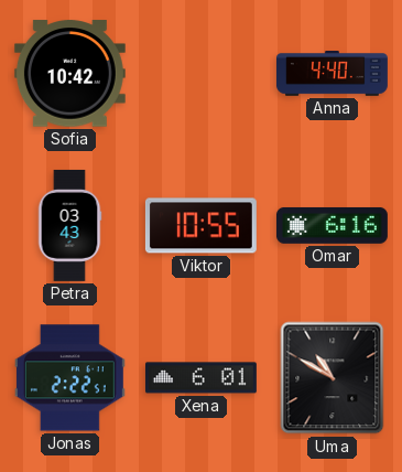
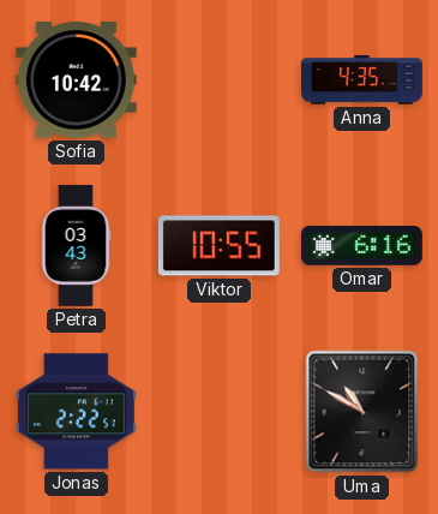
Anna: 4:40 -> 4:35
Xena: 6:01 -> none
